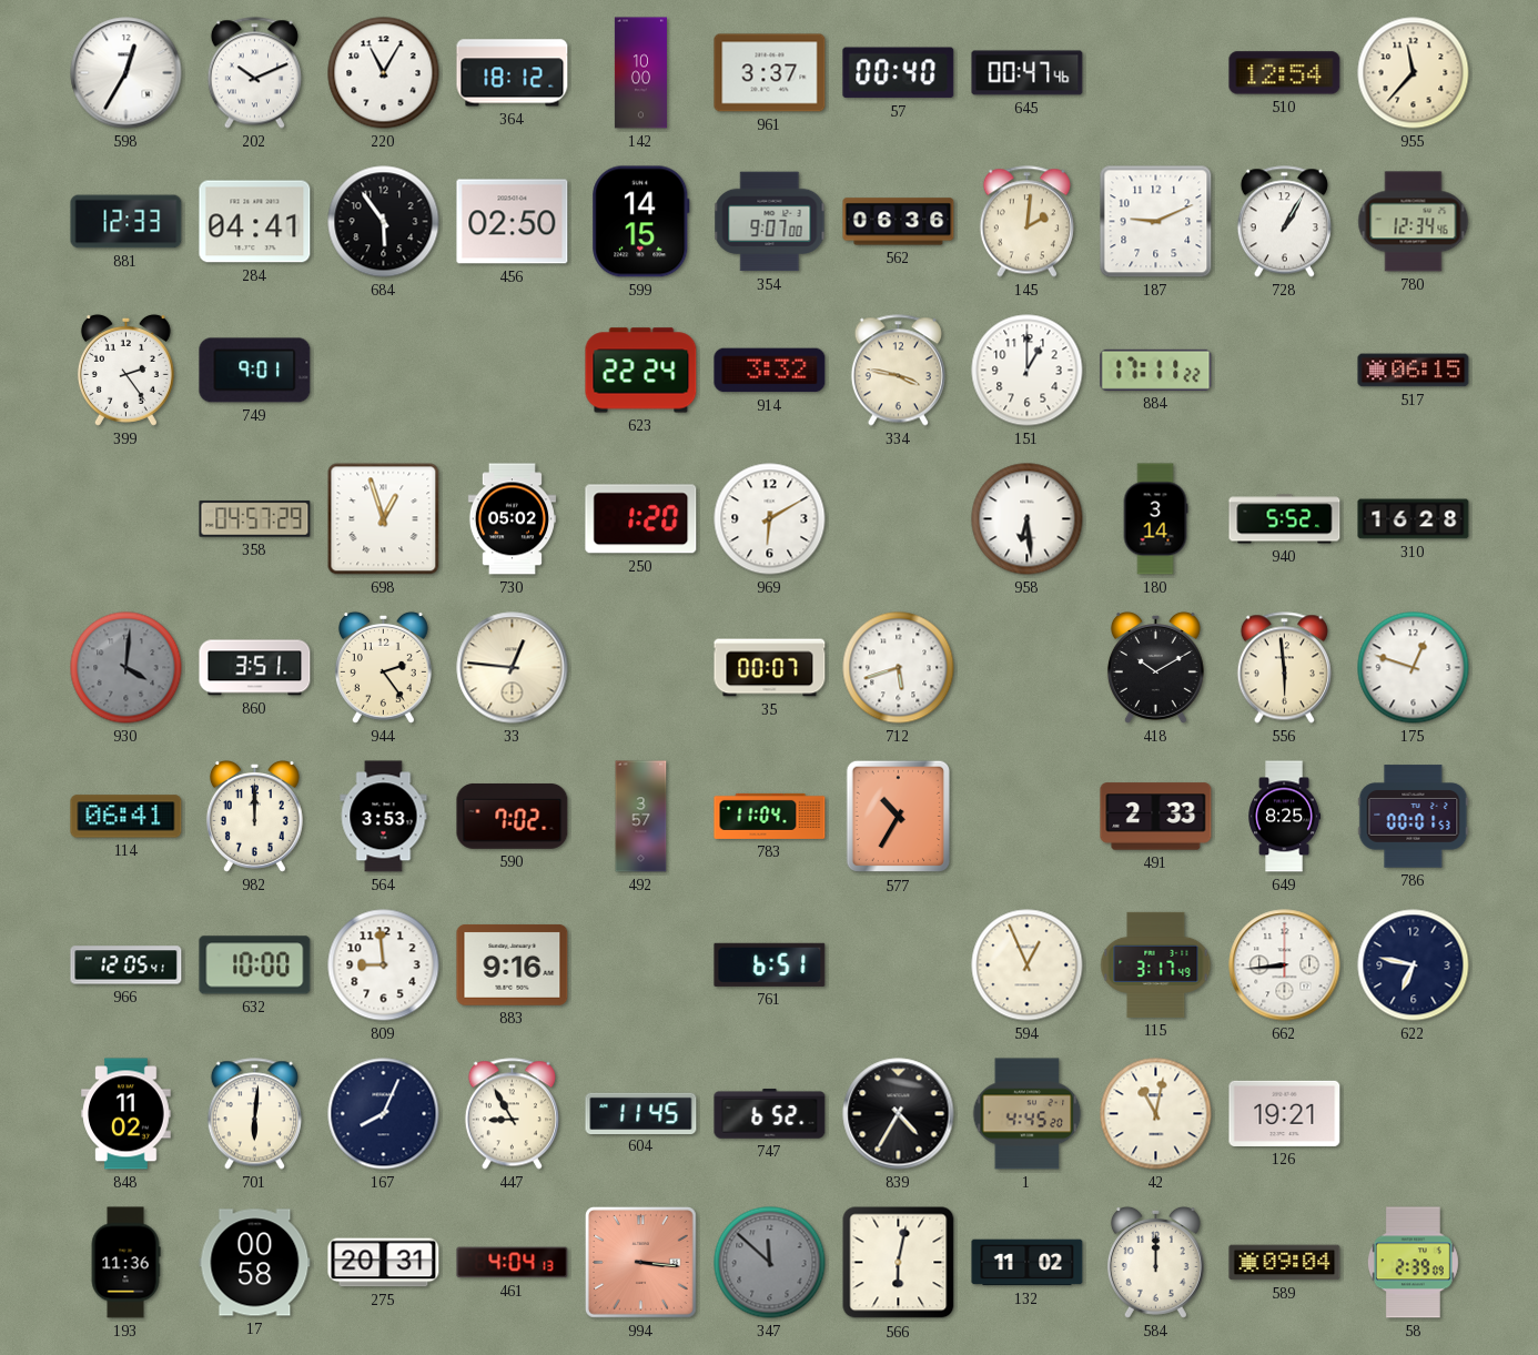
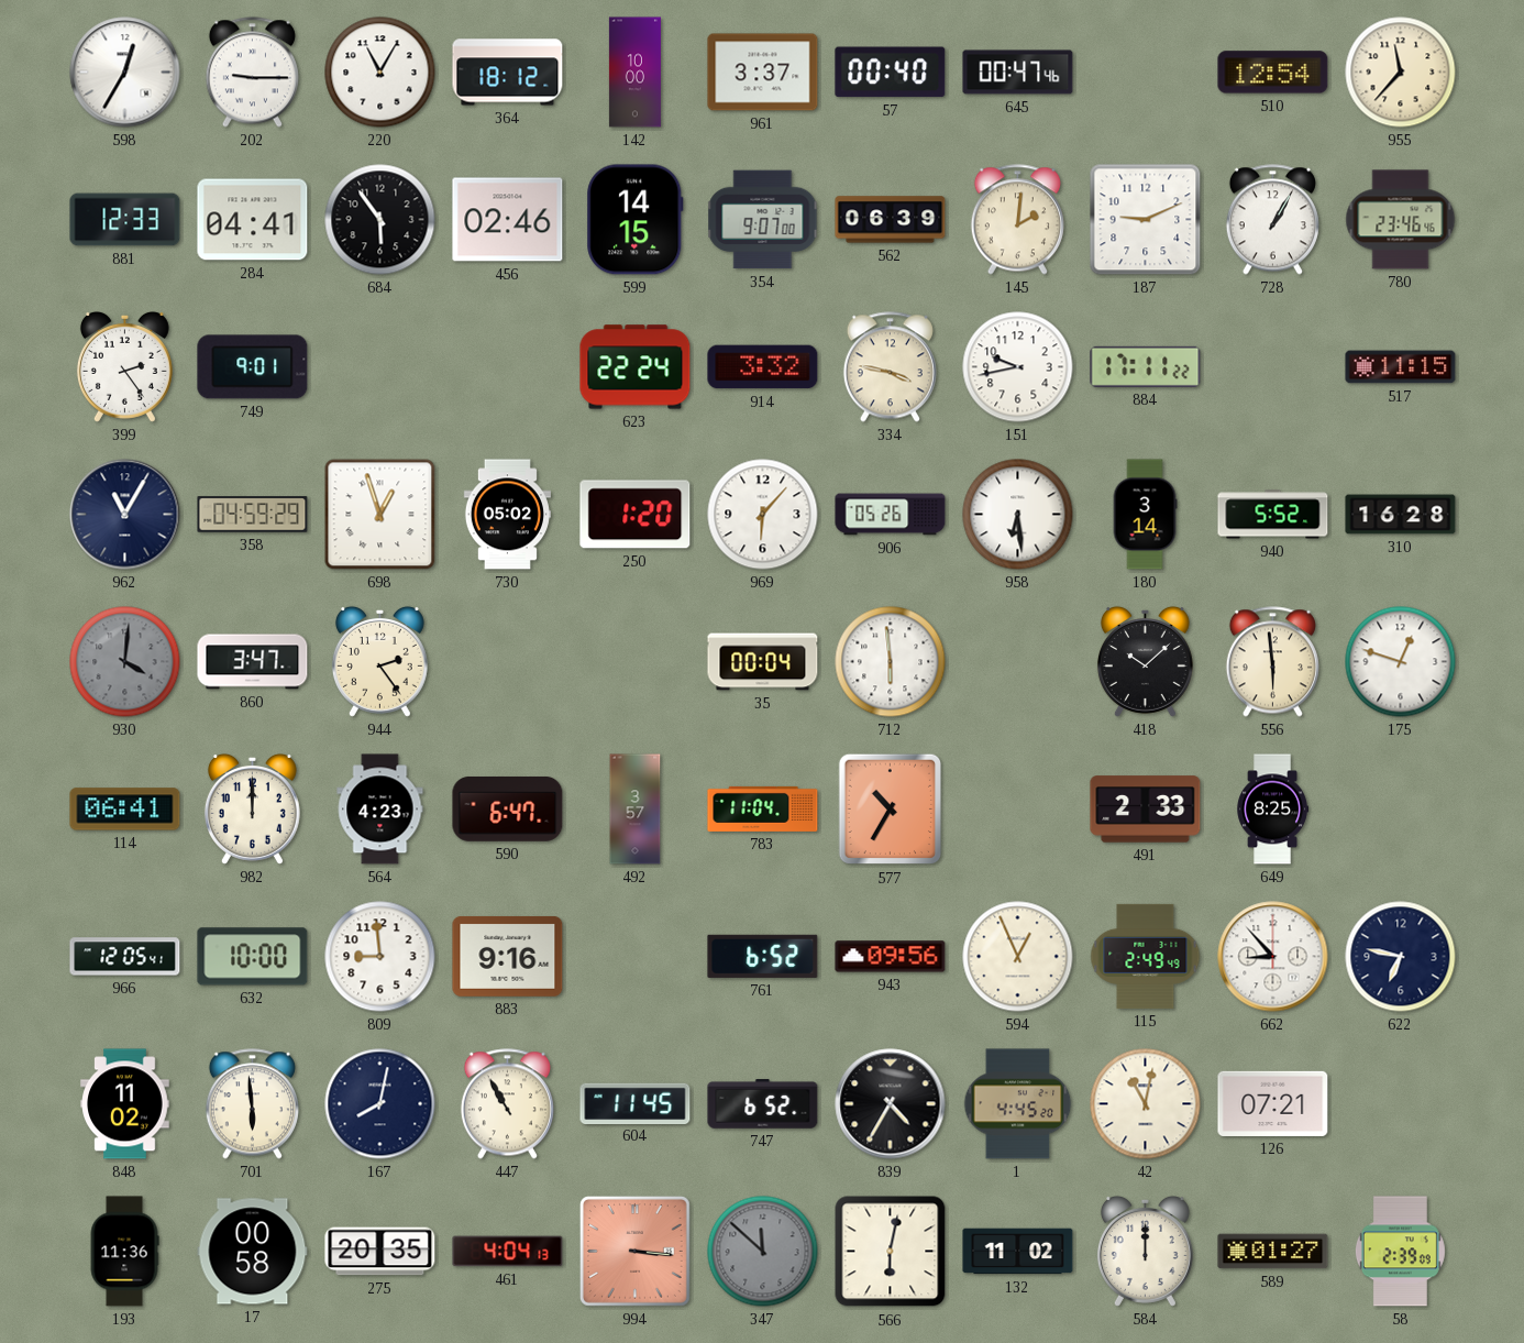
202: 10:11 -> 9:15
456: 02:50 -> 02:46
562: 06:36 -> 06:39
780: 12:34 -> 23:46
151: 1:00 -> 9:43
517: 06:15 -> 11:15
962: none -> 11:05
358: 04:57 -> 04:59
969: 6:10 -> 6:07
906: none -> 05:26
860: 3:51 -> 3:47
33: 12:46 -> none
35: 00:07 -> 00:04
712: 5:42 -> 5:59
418: 10:10 -> 10:08
564: 3:53 -> 4:23
590: 7:02 -> 6:47
786: 00:01 -> none
761: 6:51 -> 6:52
943: none -> 09:56
115: 3:17 -> 2:49
662: 8:44 -> 8:53
701: 6:01 -> 5:59
167: 8:04 -> 8:02
447: 8:55 -> 10:55
126: 19:21 -> 07:21
275: 20:31 -> 20:35
589: 09:04 -> 01:27
